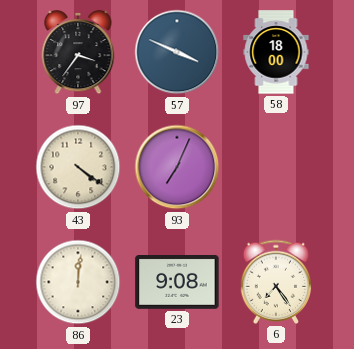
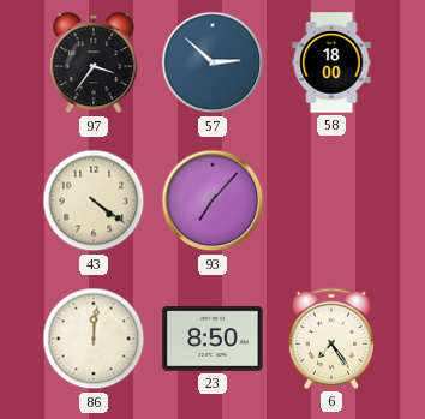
57: 3:49 -> 2:52
93: 7:04 -> 7:07
23: 9:08 -> 8:50
